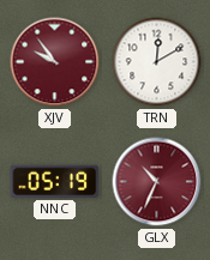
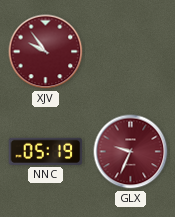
TRN: 12:10 -> none
GLX: 10:34 -> 9:34
